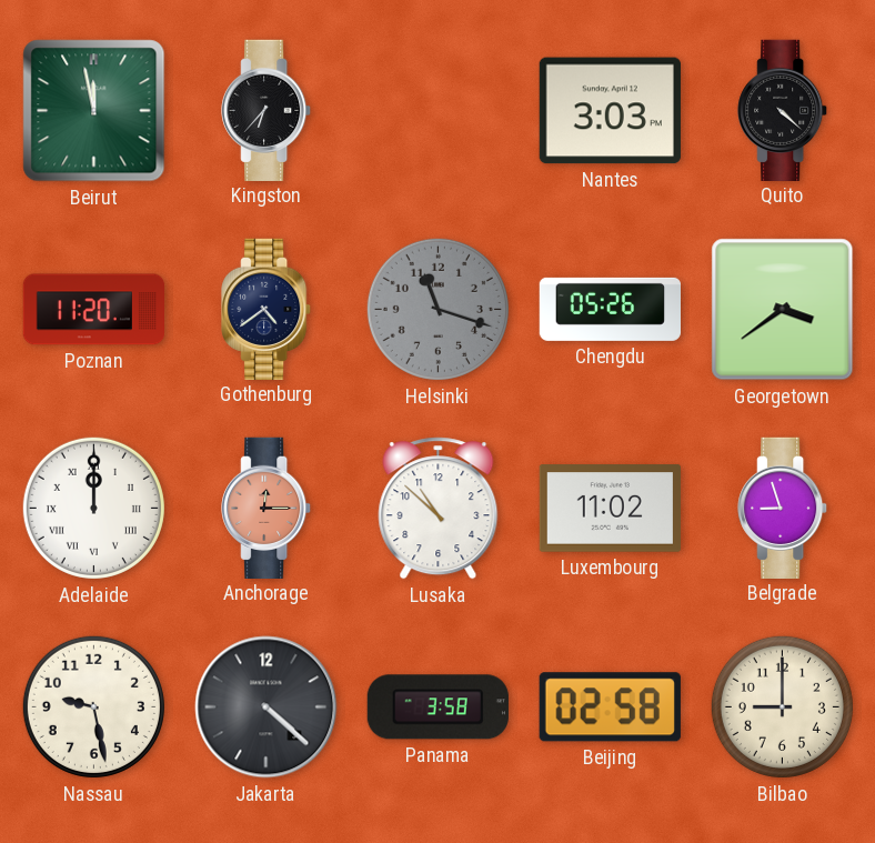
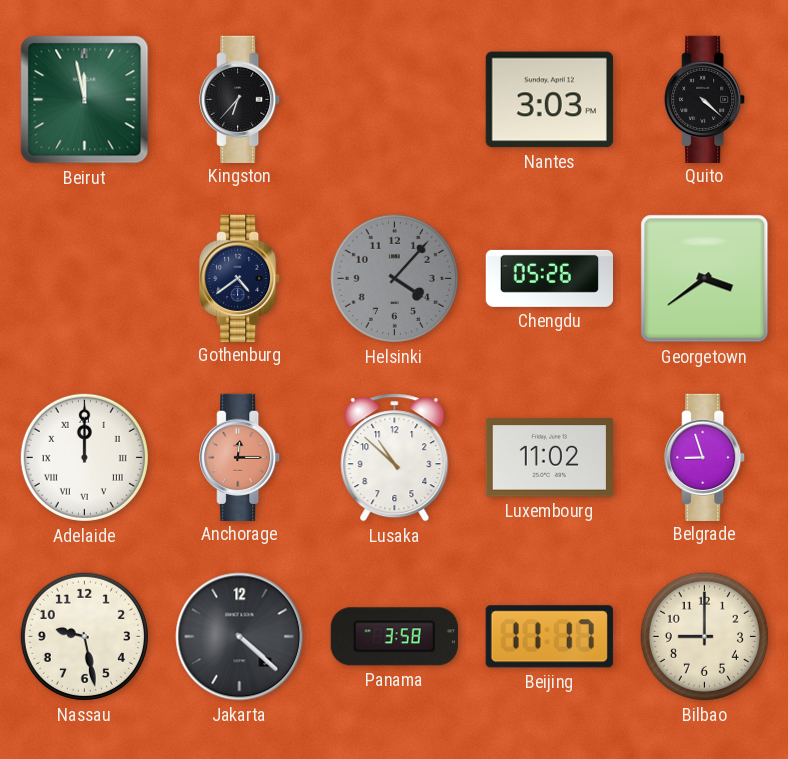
Poznan: 11:20 -> none
Helsinki: 11:18 -> 4:07
Beijing: 02:58 -> 11:17
